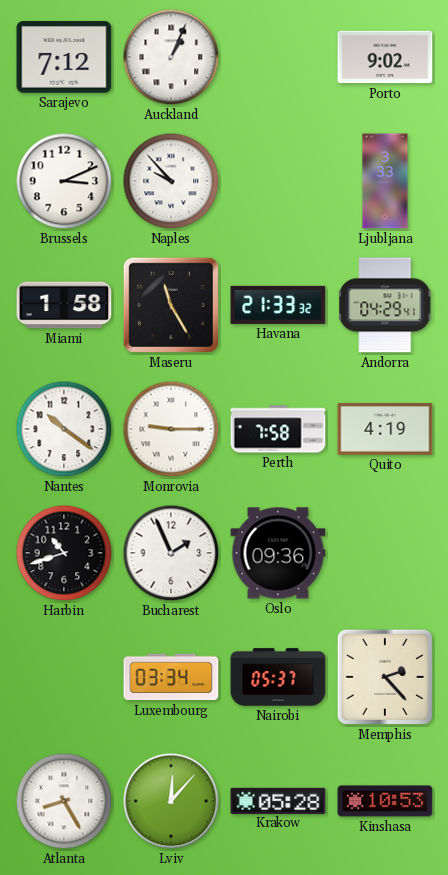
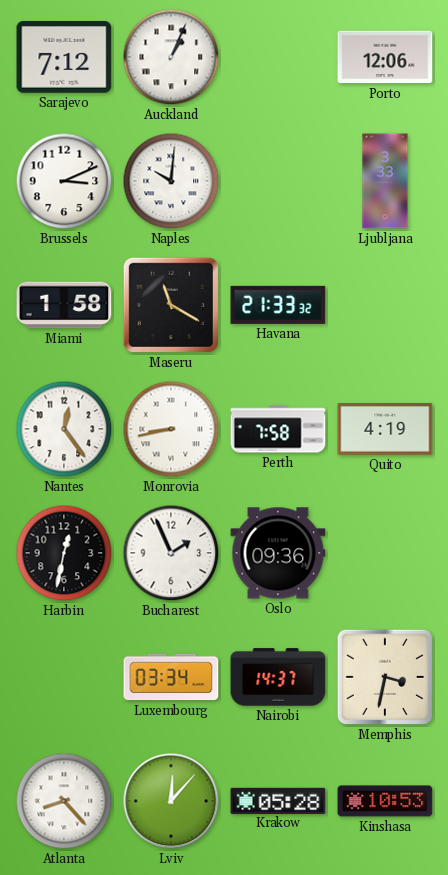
Porto: 9:02 -> 12:06
Naples: 9:53 -> 10:01
Maseru: 11:25 -> 11:20
Andorra: 04:29 -> none
Nantes: 10:21 -> 12:24
Monrovia: 9:15 -> 8:43
Harbin: 10:42 -> 12:32
Nairobi: 05:37 -> 14:37
Memphis: 2:23 -> 3:32
Atlanta: 8:25 -> 8:23
